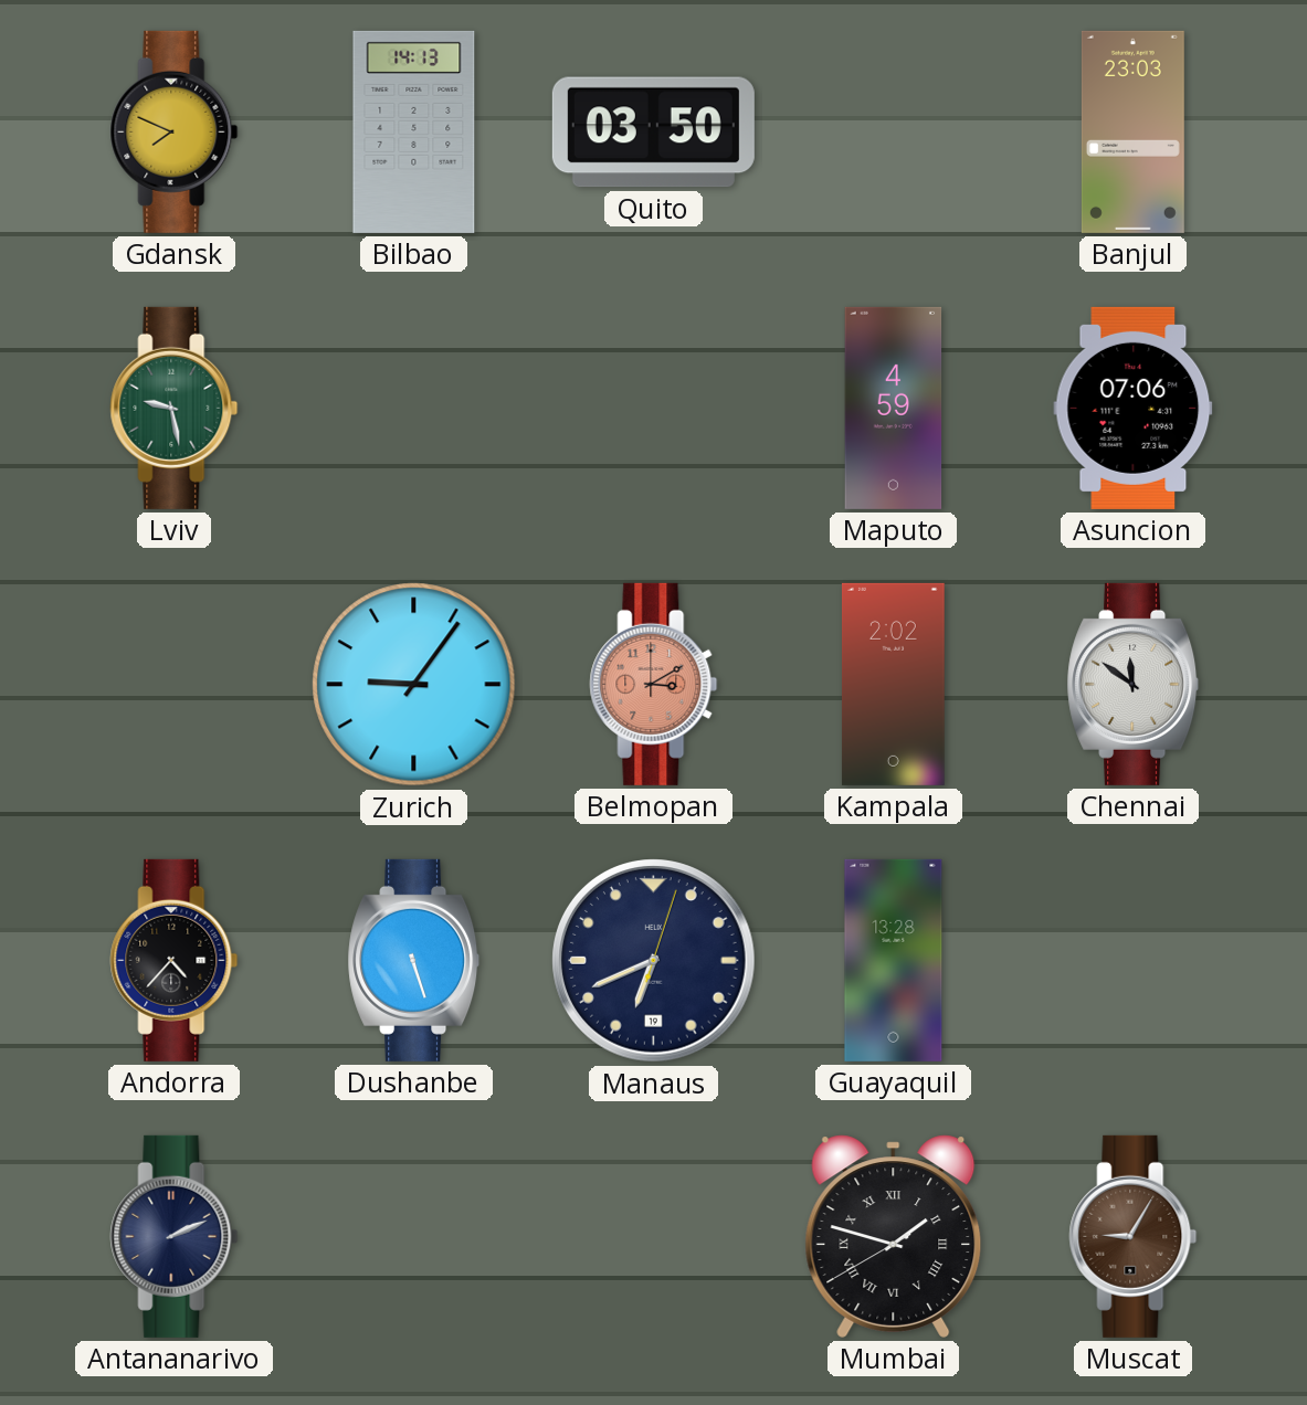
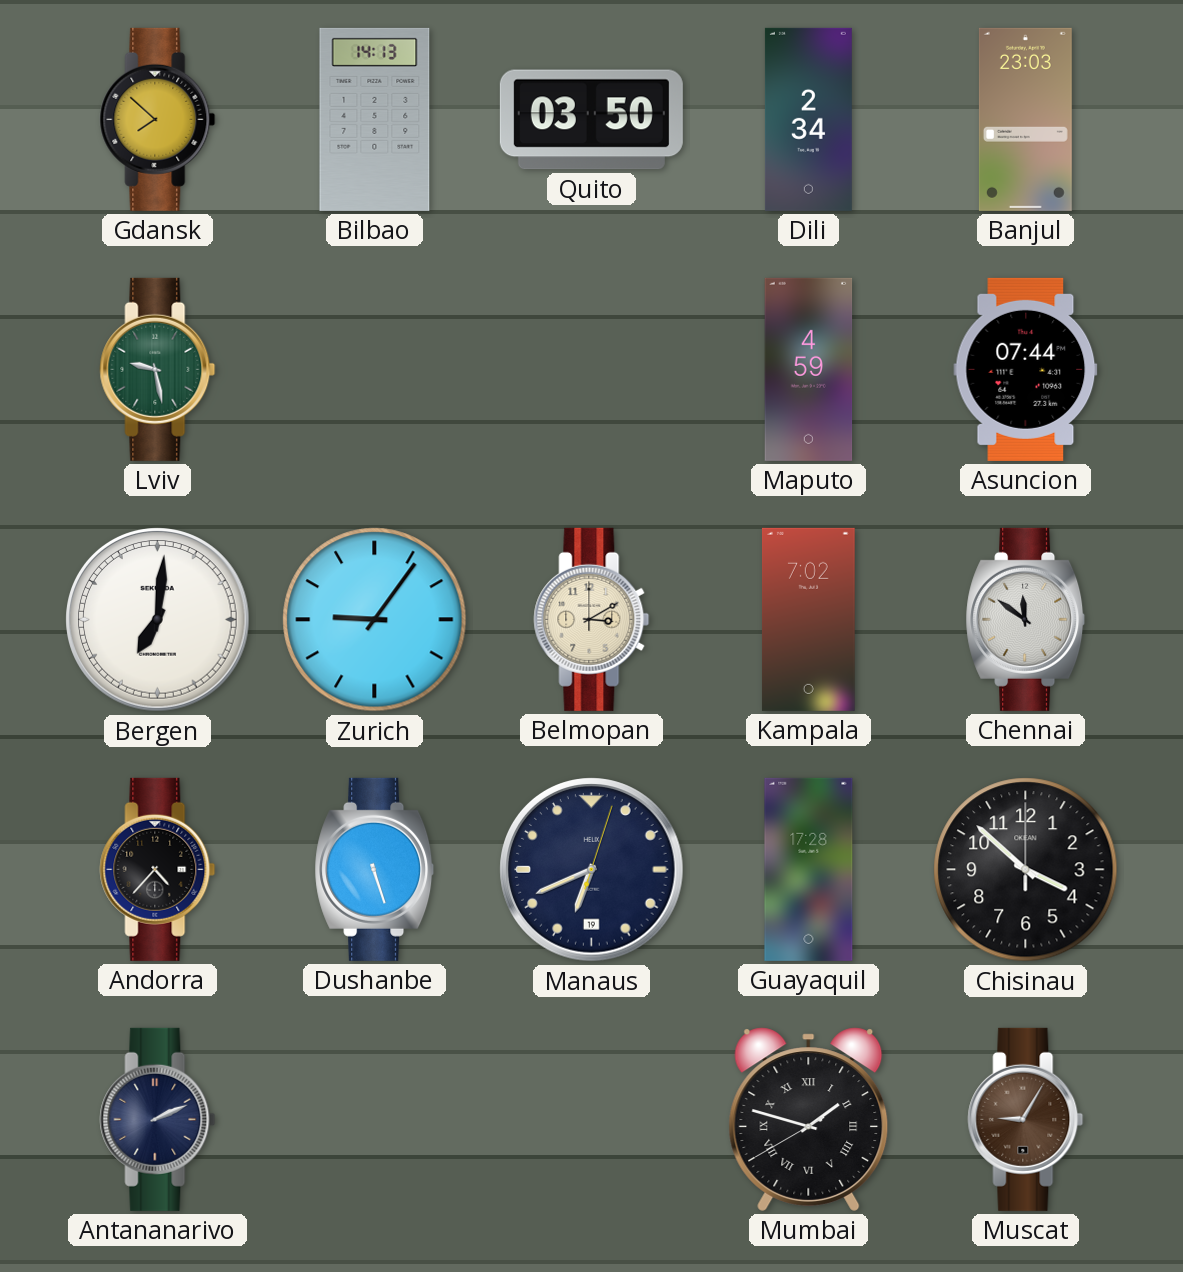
Gdansk: 7:49 -> 7:52
Dili: none -> 2:34
Asuncion: 07:06 -> 07:44
Bergen: none -> 7:01
Belmopan dial: salmon -> cream
Kampala: 2:02 -> 7:02
Guayaquil: 13:28 -> 17:28
Chisinau: none -> 3:52
